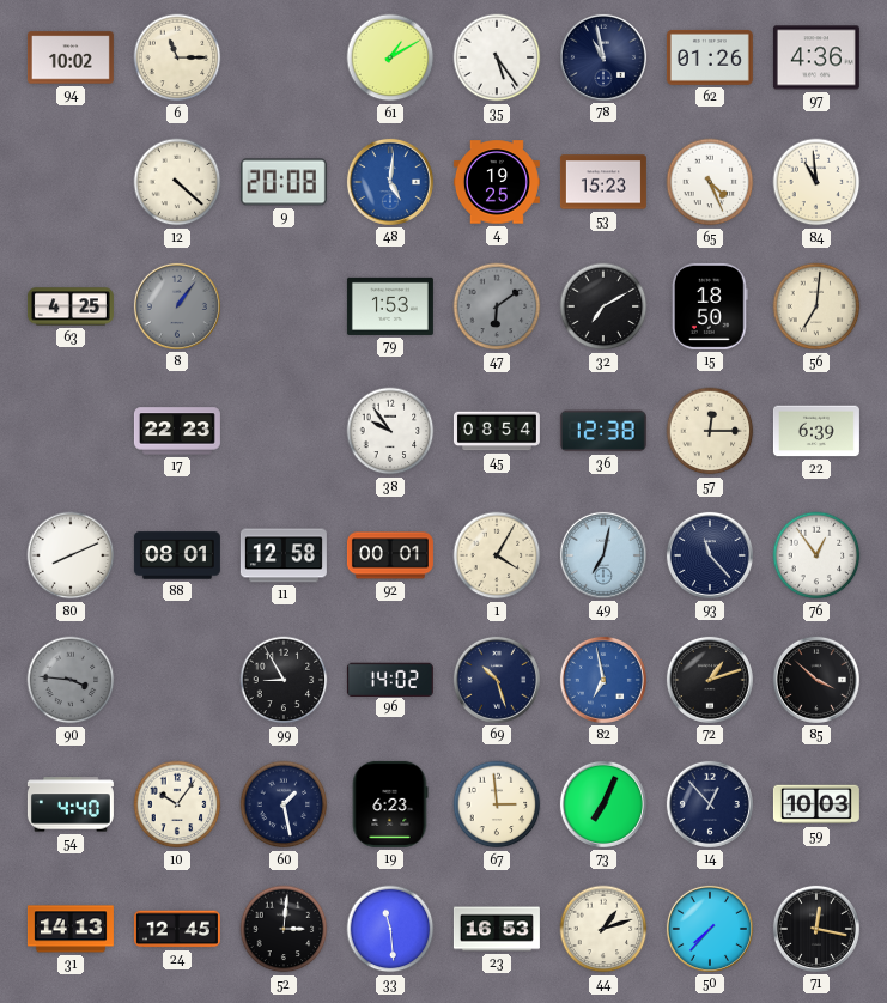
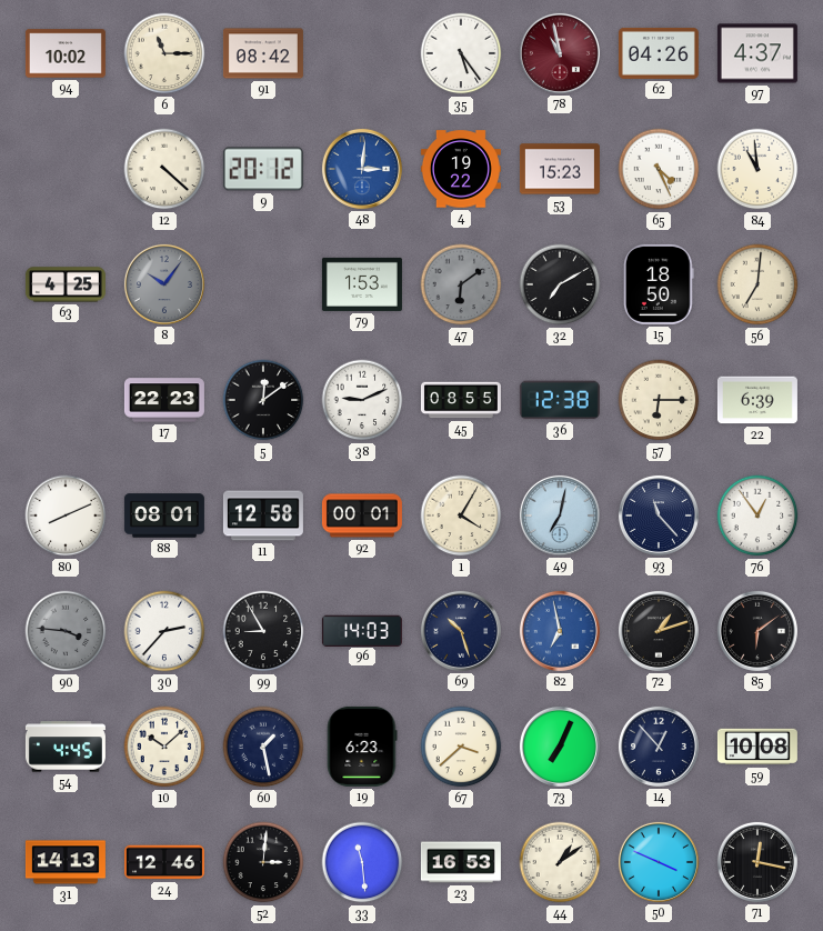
91: none -> 08:42
61: 1:10 -> none
78 dial: navy -> burgundy
62: 01:26 -> 04:26
97: 4:36 -> 4:37
9: 20:08 -> 20:12
48: 5:01 -> 3:01
4: 19:25 -> 19:22
8: 1:06 -> 10:06
5: none -> 12:09
38: 9:54 -> 9:11
45: 08:54 -> 08:55
57: 12:15 -> 6:15
30: none -> 2:37
96: 14:02 -> 14:03
85: 3:52 -> 6:09
54: 4:40 -> 4:45
10: 10:06 -> 10:08
67: 2:59 -> 3:38
59: 10:03 -> 10:08
24: 12:45 -> 12:46
44: 1:12 -> 1:09
50: 7:37 -> 3:49
